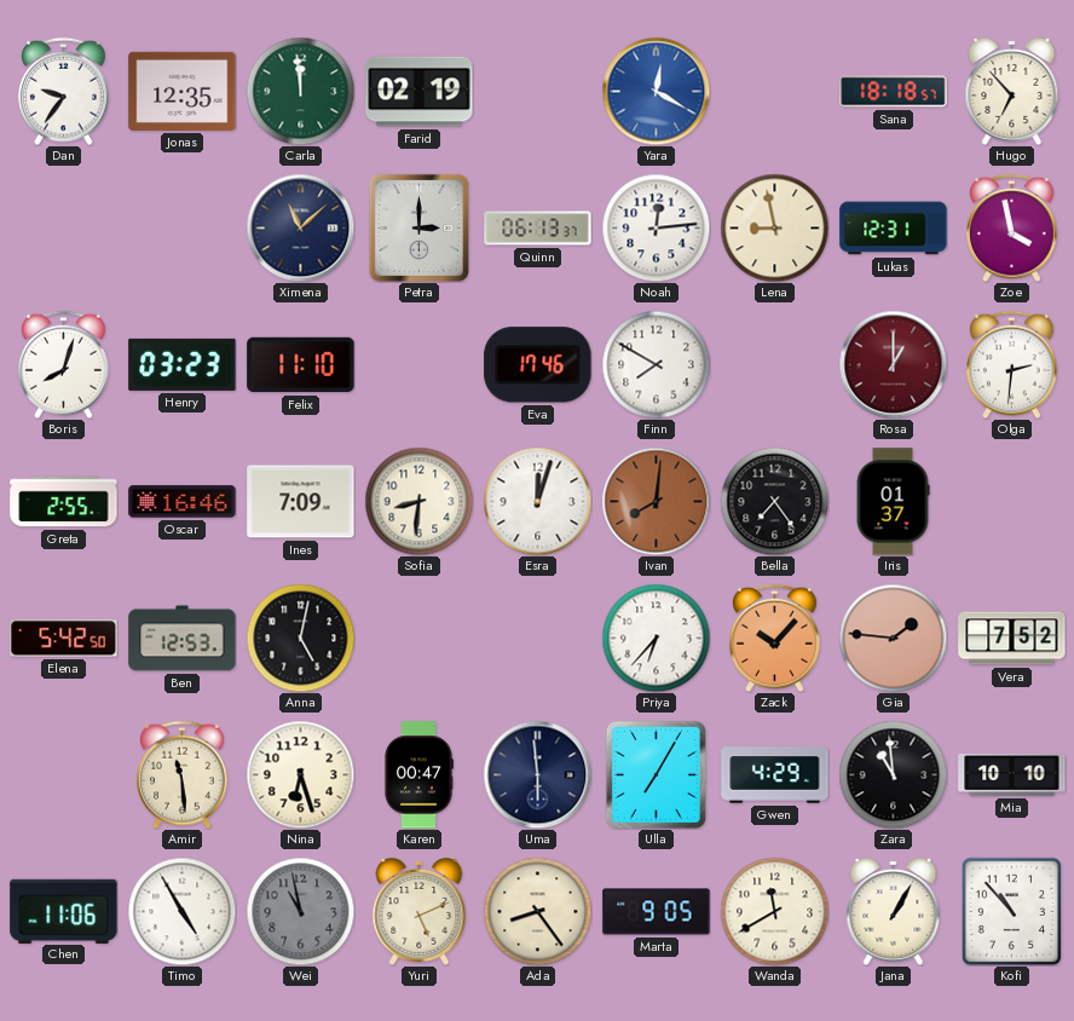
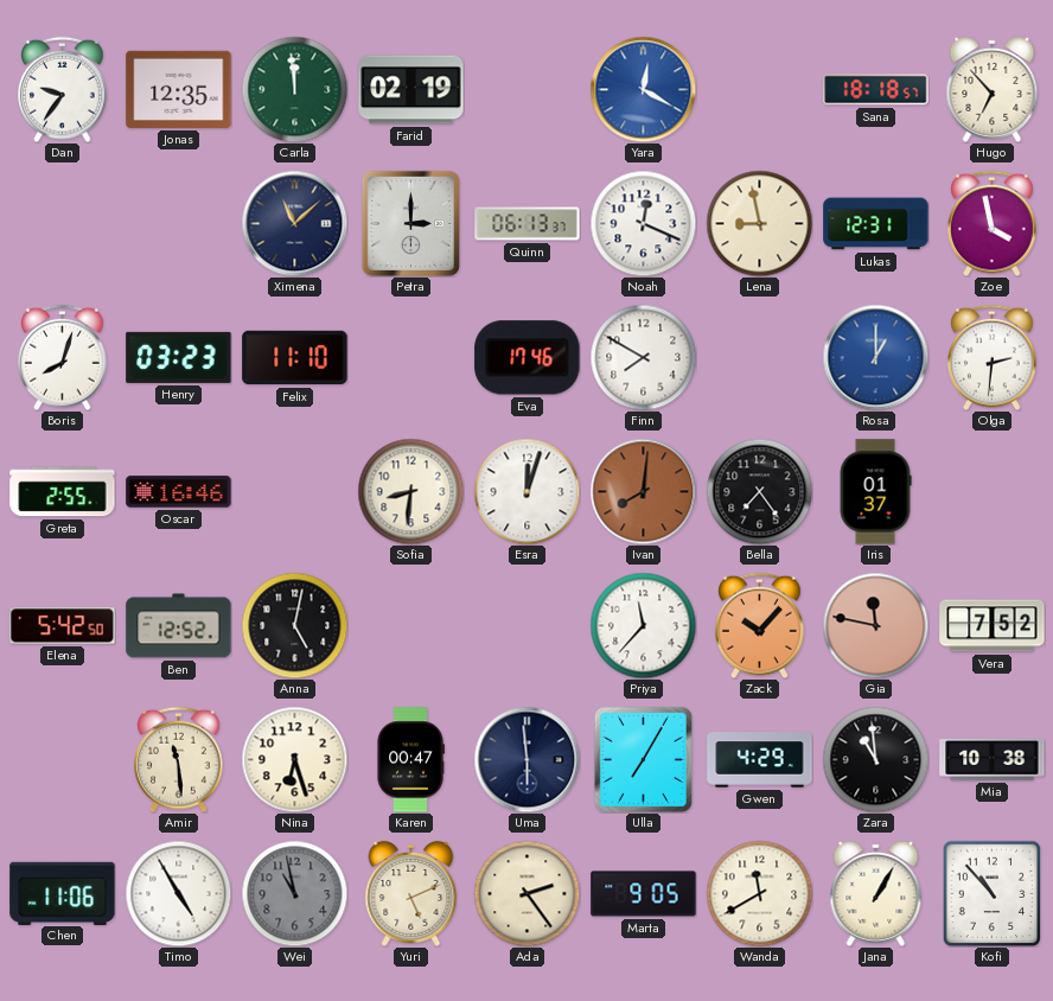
Noah: 12:14 -> 12:19
Rosa dial: burgundy -> blue
Ines: 7:09 -> none
Ben: 12:53 -> 12:52
Priya: 6:37 -> 11:37
Gia: 1:46 -> 11:47
Mia: 10:10 -> 10:38
Ada: 8:24 -> 2:24
